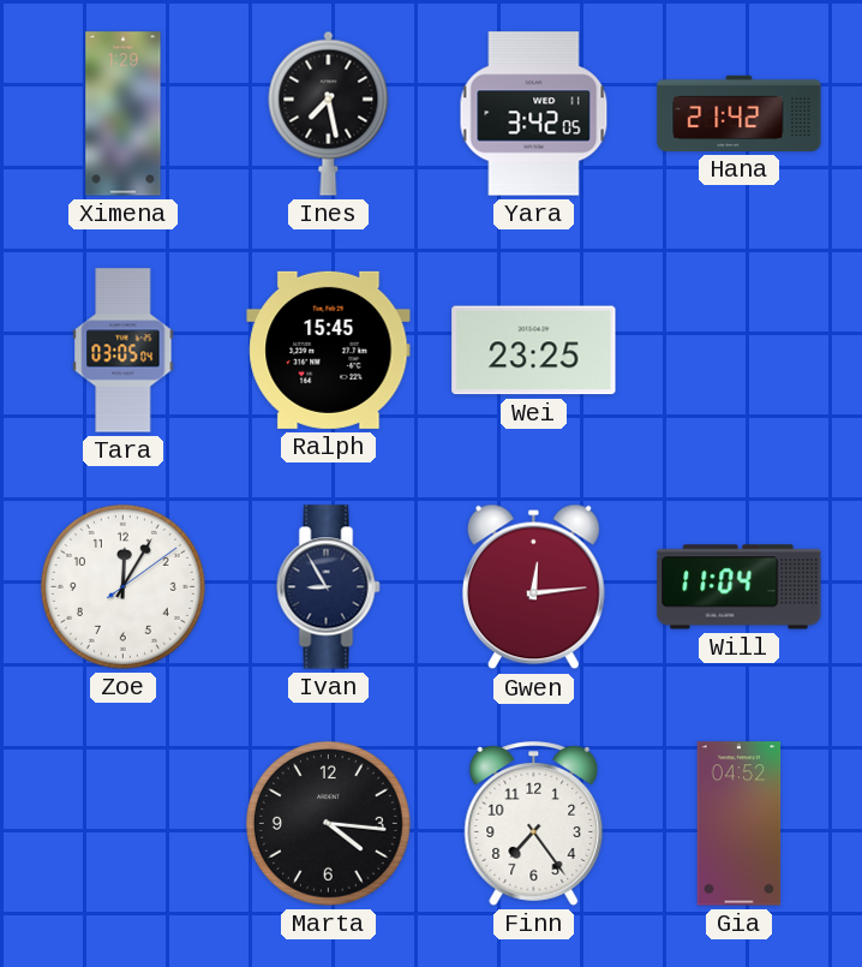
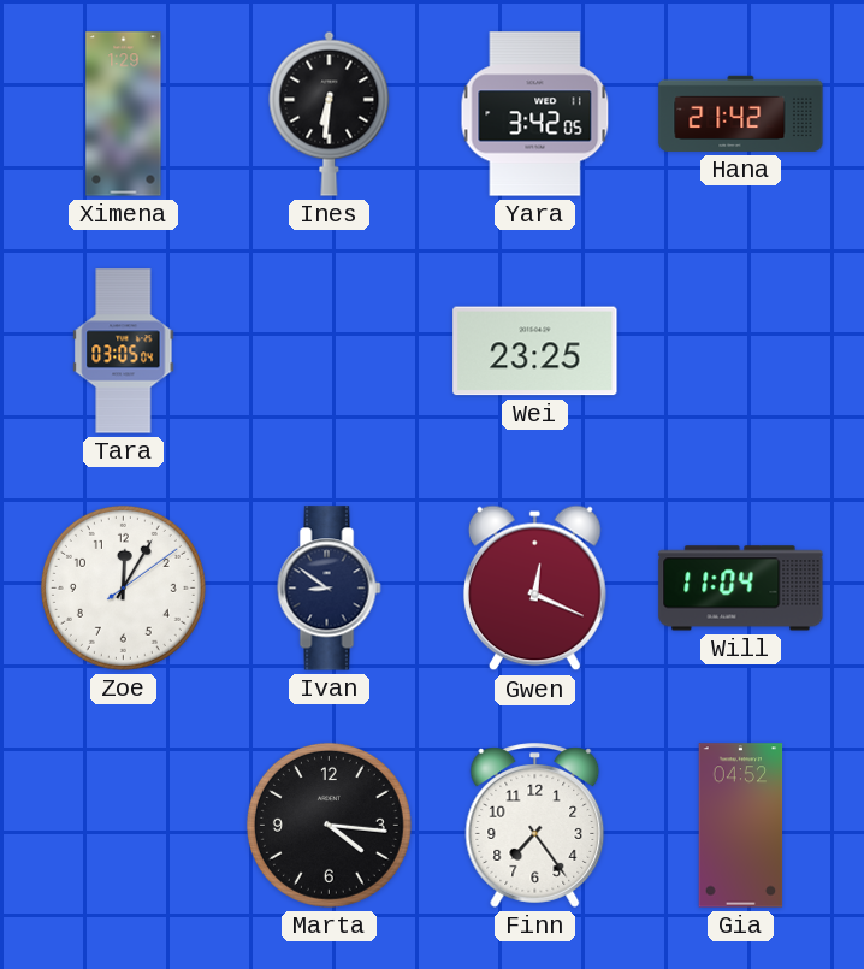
Ines: 7:28 -> 6:31
Ralph: 15:45 -> none
Ivan: 8:55 -> 8:51
Gwen: 12:14 -> 12:19
